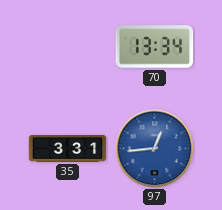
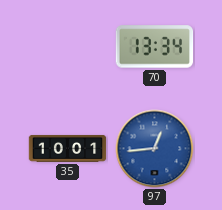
35: 3:31 -> 10:01
